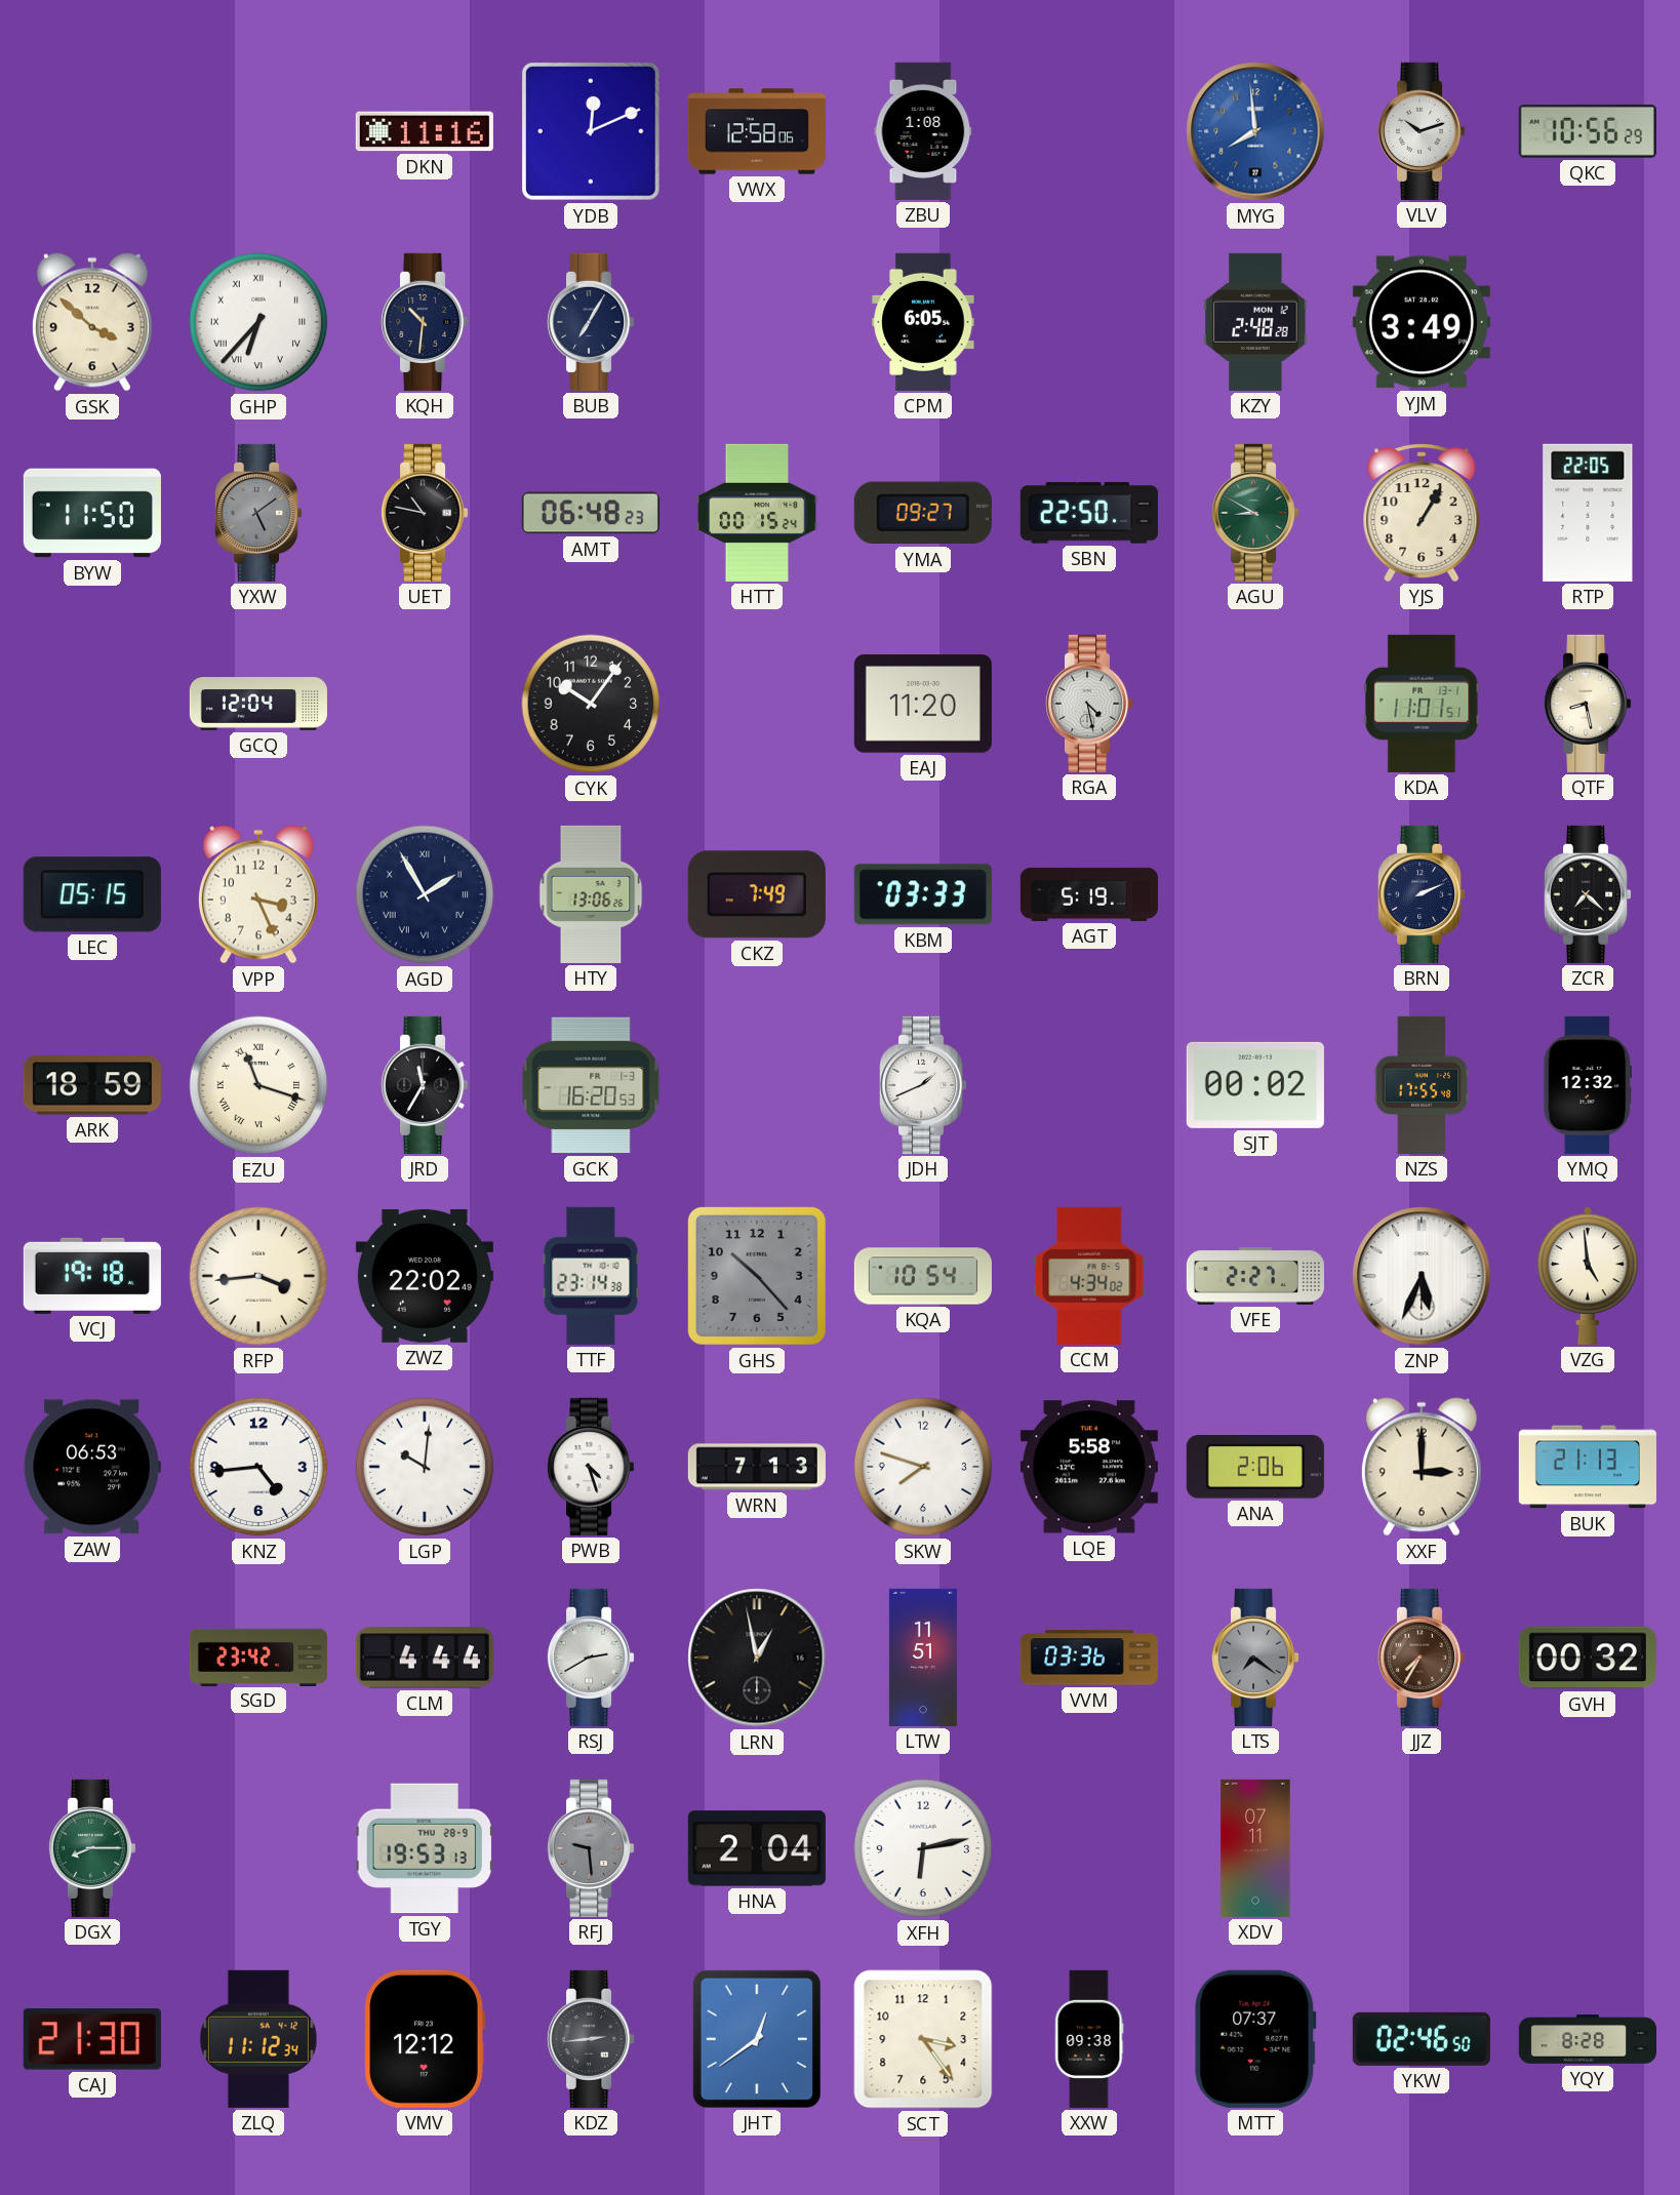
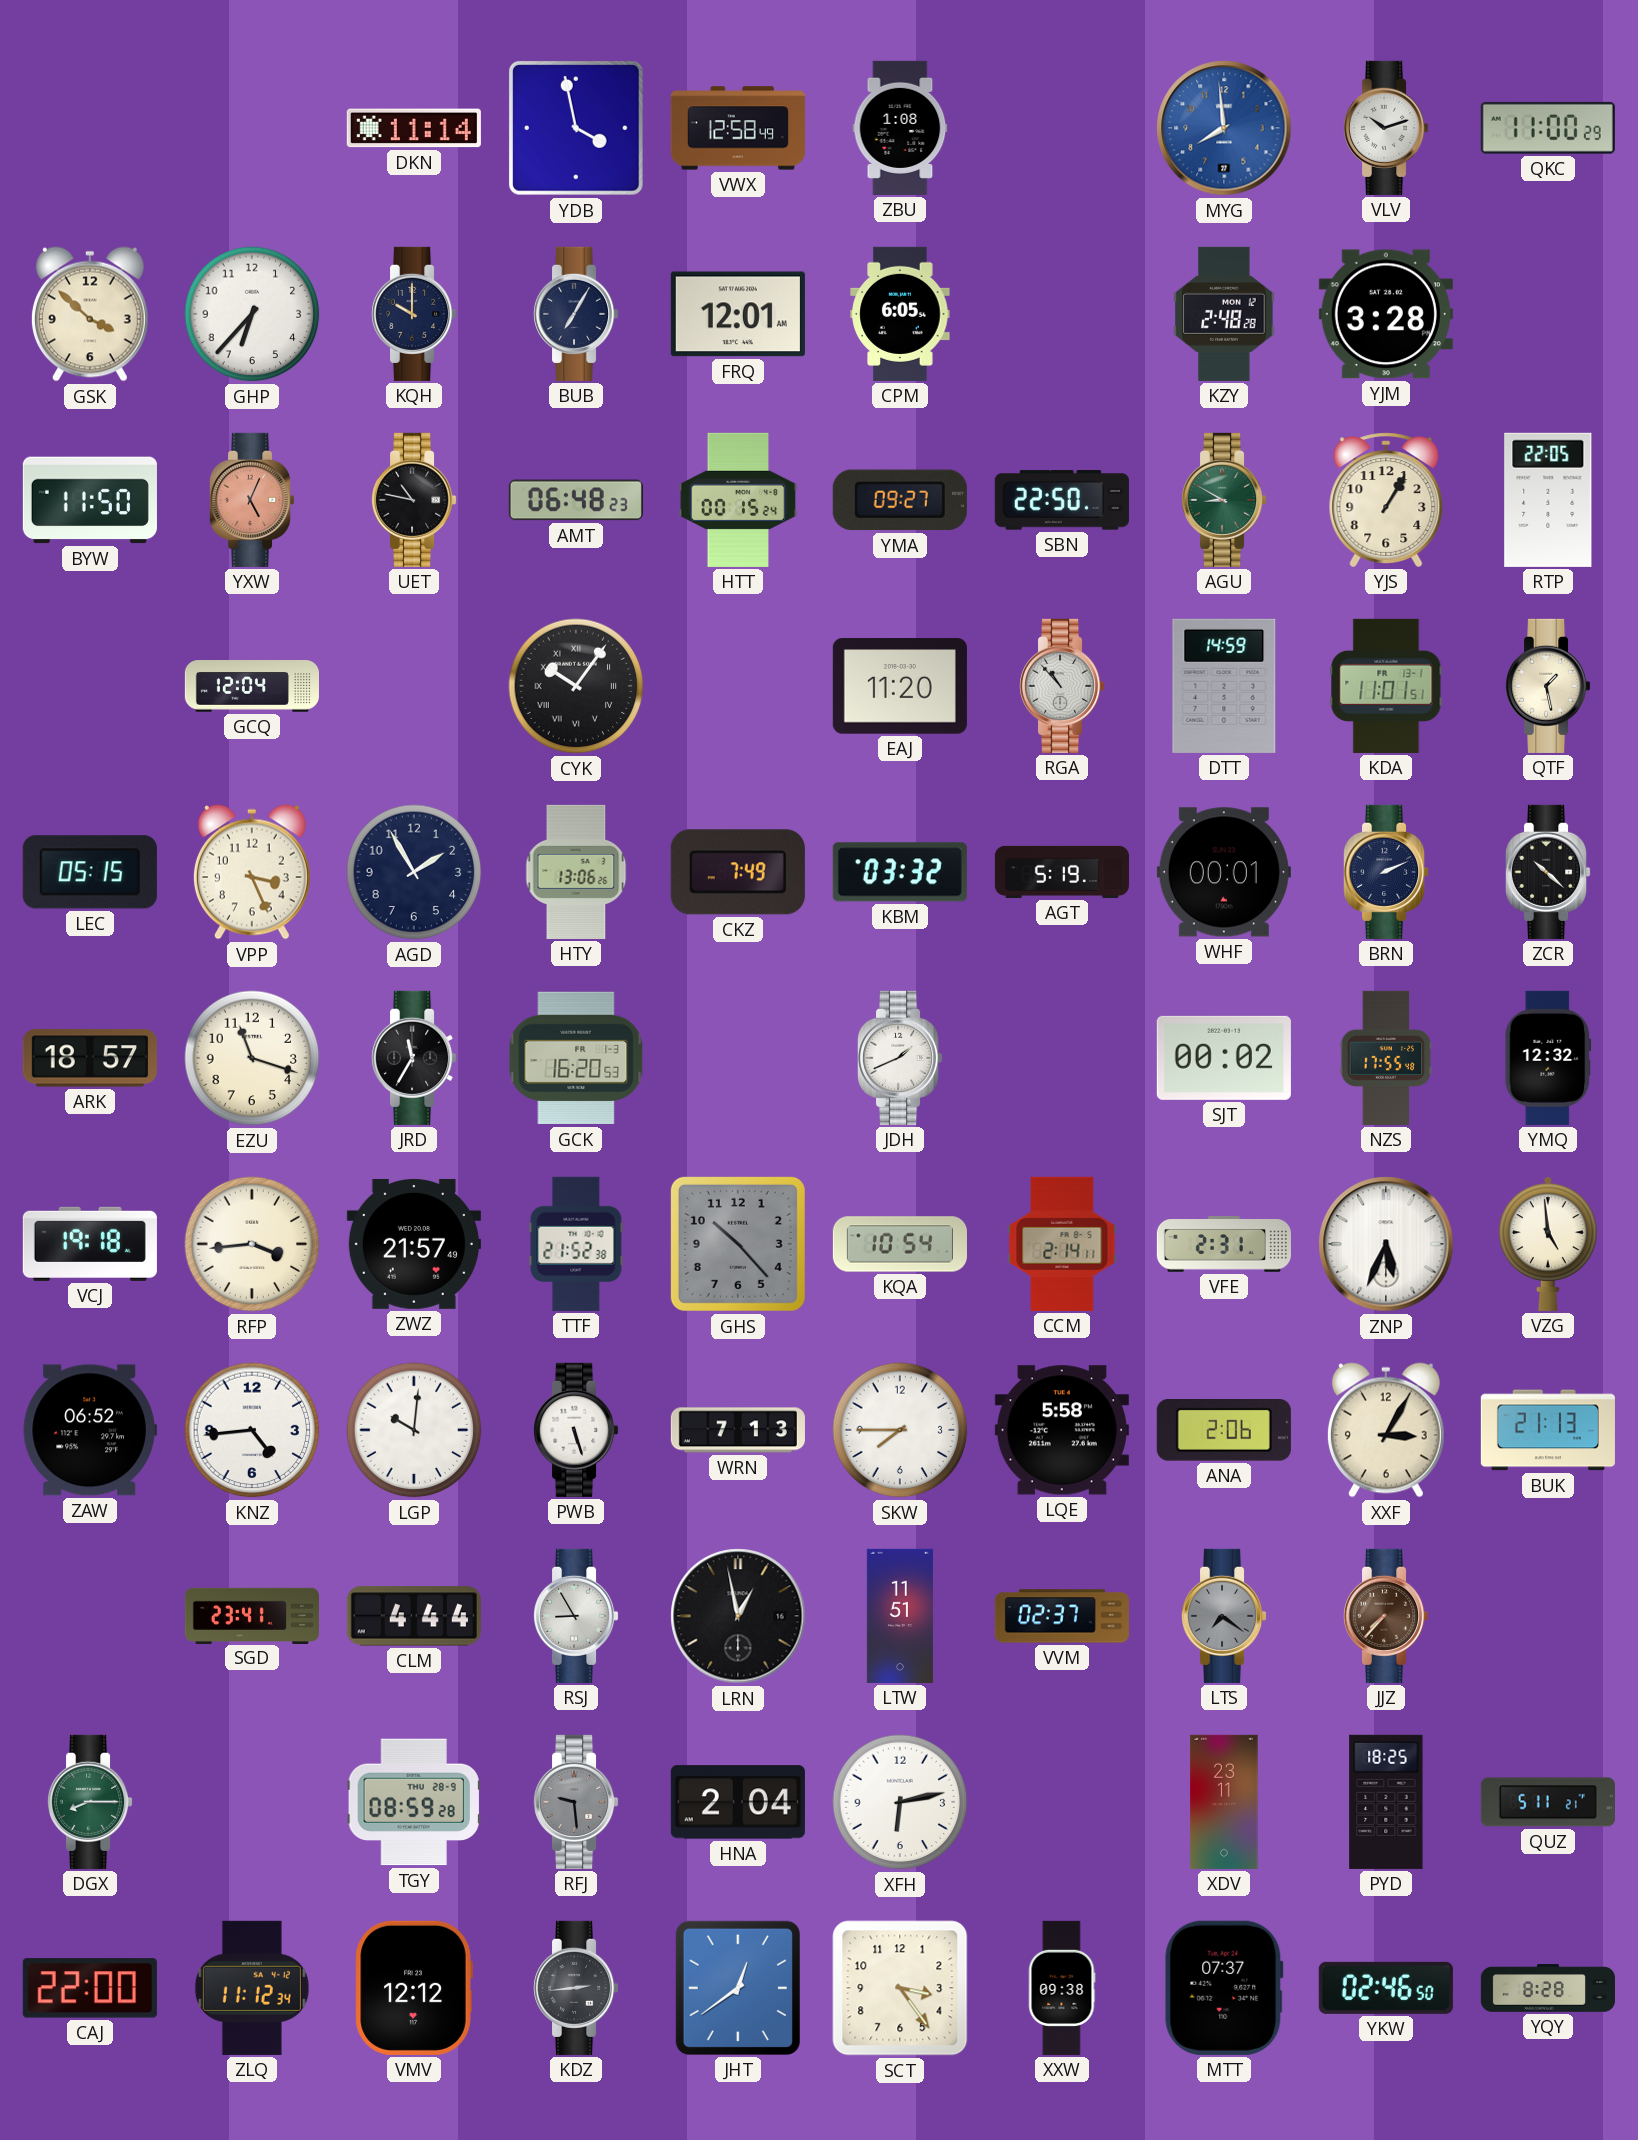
DKN: 11:16 -> 11:14
YDB: 12:11 -> 3:58
VWX: 12:58:06 -> 12:58:49
QKC: 10:56 -> 11:00
GHP numerals: Roman -> Arabic
KQH: 10:31 -> 10:00
FRQ: none -> 12:01
YJM: 3:49 -> 3:28
YXW: 5:09 -> 5:04
YXW dial: grey -> salmon
CYK numerals: Arabic -> Roman
RGA: 4:28 -> 10:53
DTT: none -> 14:59
QTF: 8:28 -> 1:28
AGD numerals: Roman -> Arabic
KBM: 03:33 -> 03:32
WHF: none -> 00:01
ZCR: 7:22 -> 10:22
ARK: 18:59 -> 18:57
EZU numerals: Roman -> Arabic
ZWZ: 22:02 -> 21:57
TTF: 23:14 -> 21:52
CCM: 4:34 -> 2:14
VFE: 2:27 -> 2:31
ZAW: 06:53 -> 06:52
PWB: 4:27 -> 5:27
SKW: 7:48 -> 7:45
XXF: 3:00 -> 3:05
SGD: 23:42 -> 23:41
RSJ: 2:40 -> 8:55
VVM: 03:36 -> 02:37
JJZ: 7:35 -> 7:37
GVH: 00:32 -> none
TGY: 19:53 -> 08:59
XDV: 07:11 -> 23:11
PYD: none -> 18:25
QUZ: none -> 5:11
CAJ: 21:30 -> 22:00
